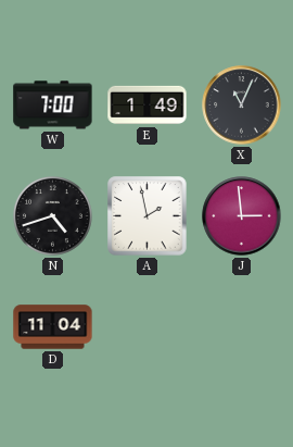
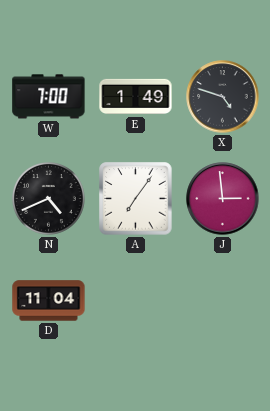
X: 11:04 -> 4:48
N: 4:42 -> 4:41
A: 1:58 -> 7:06
